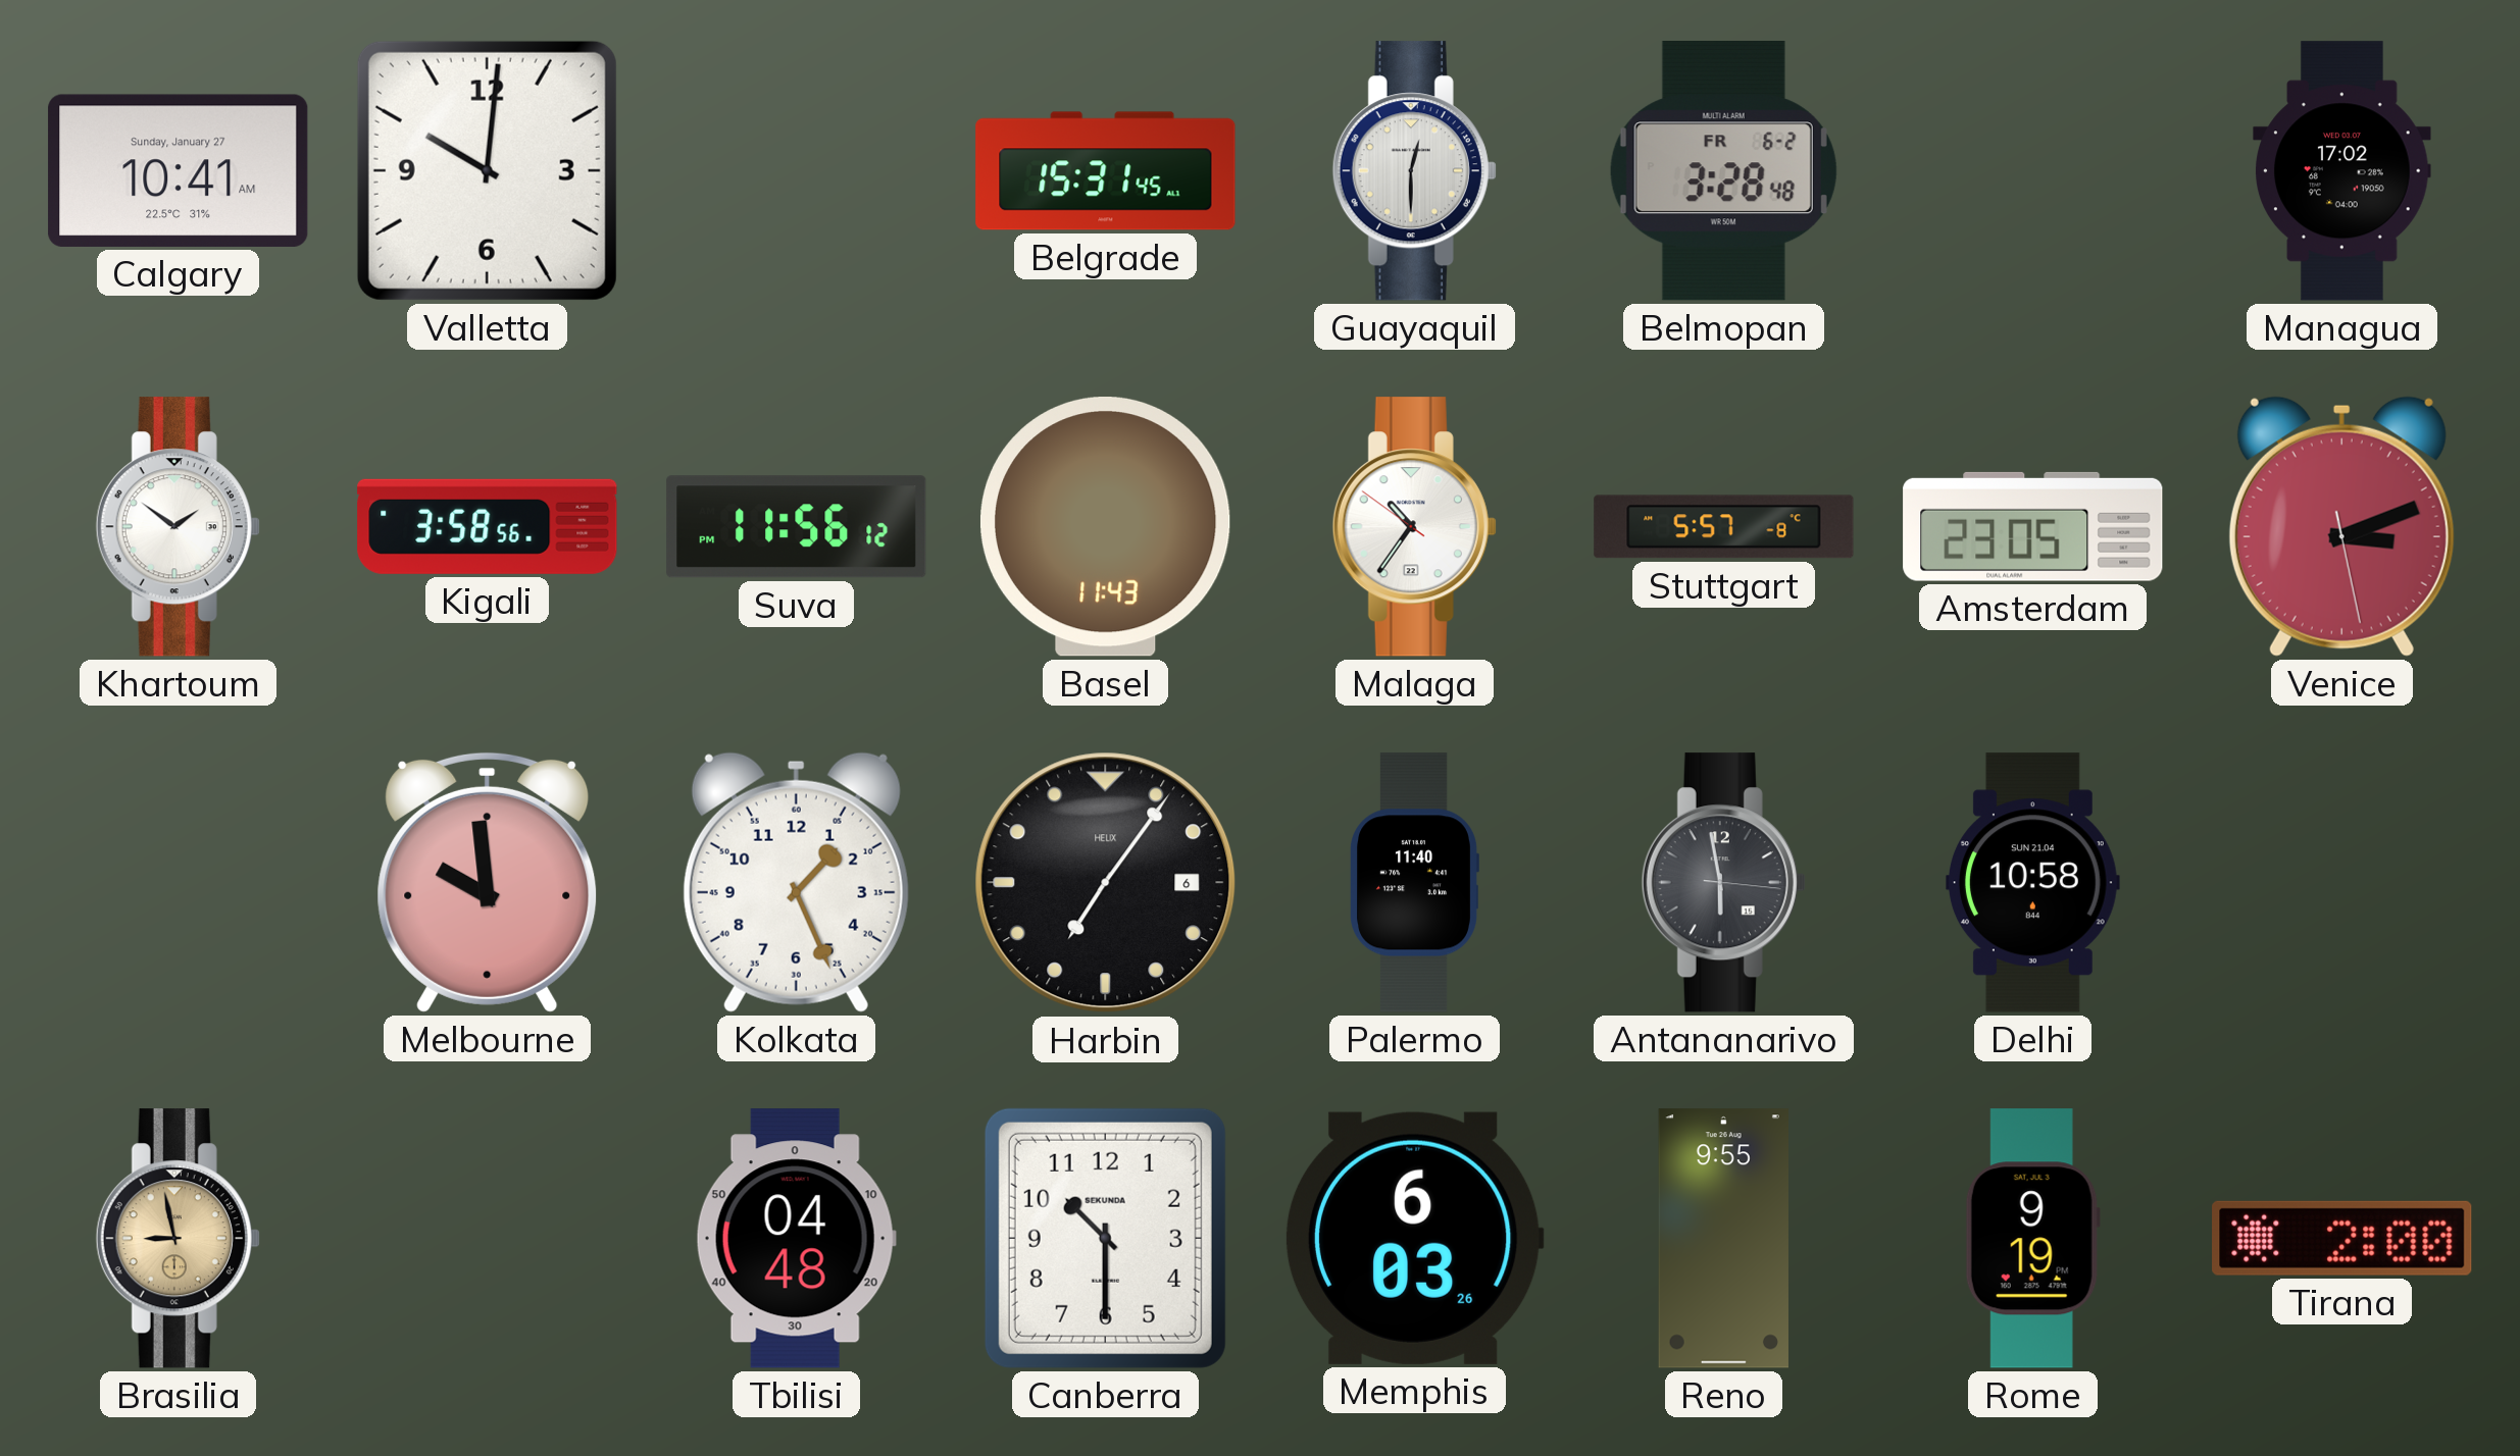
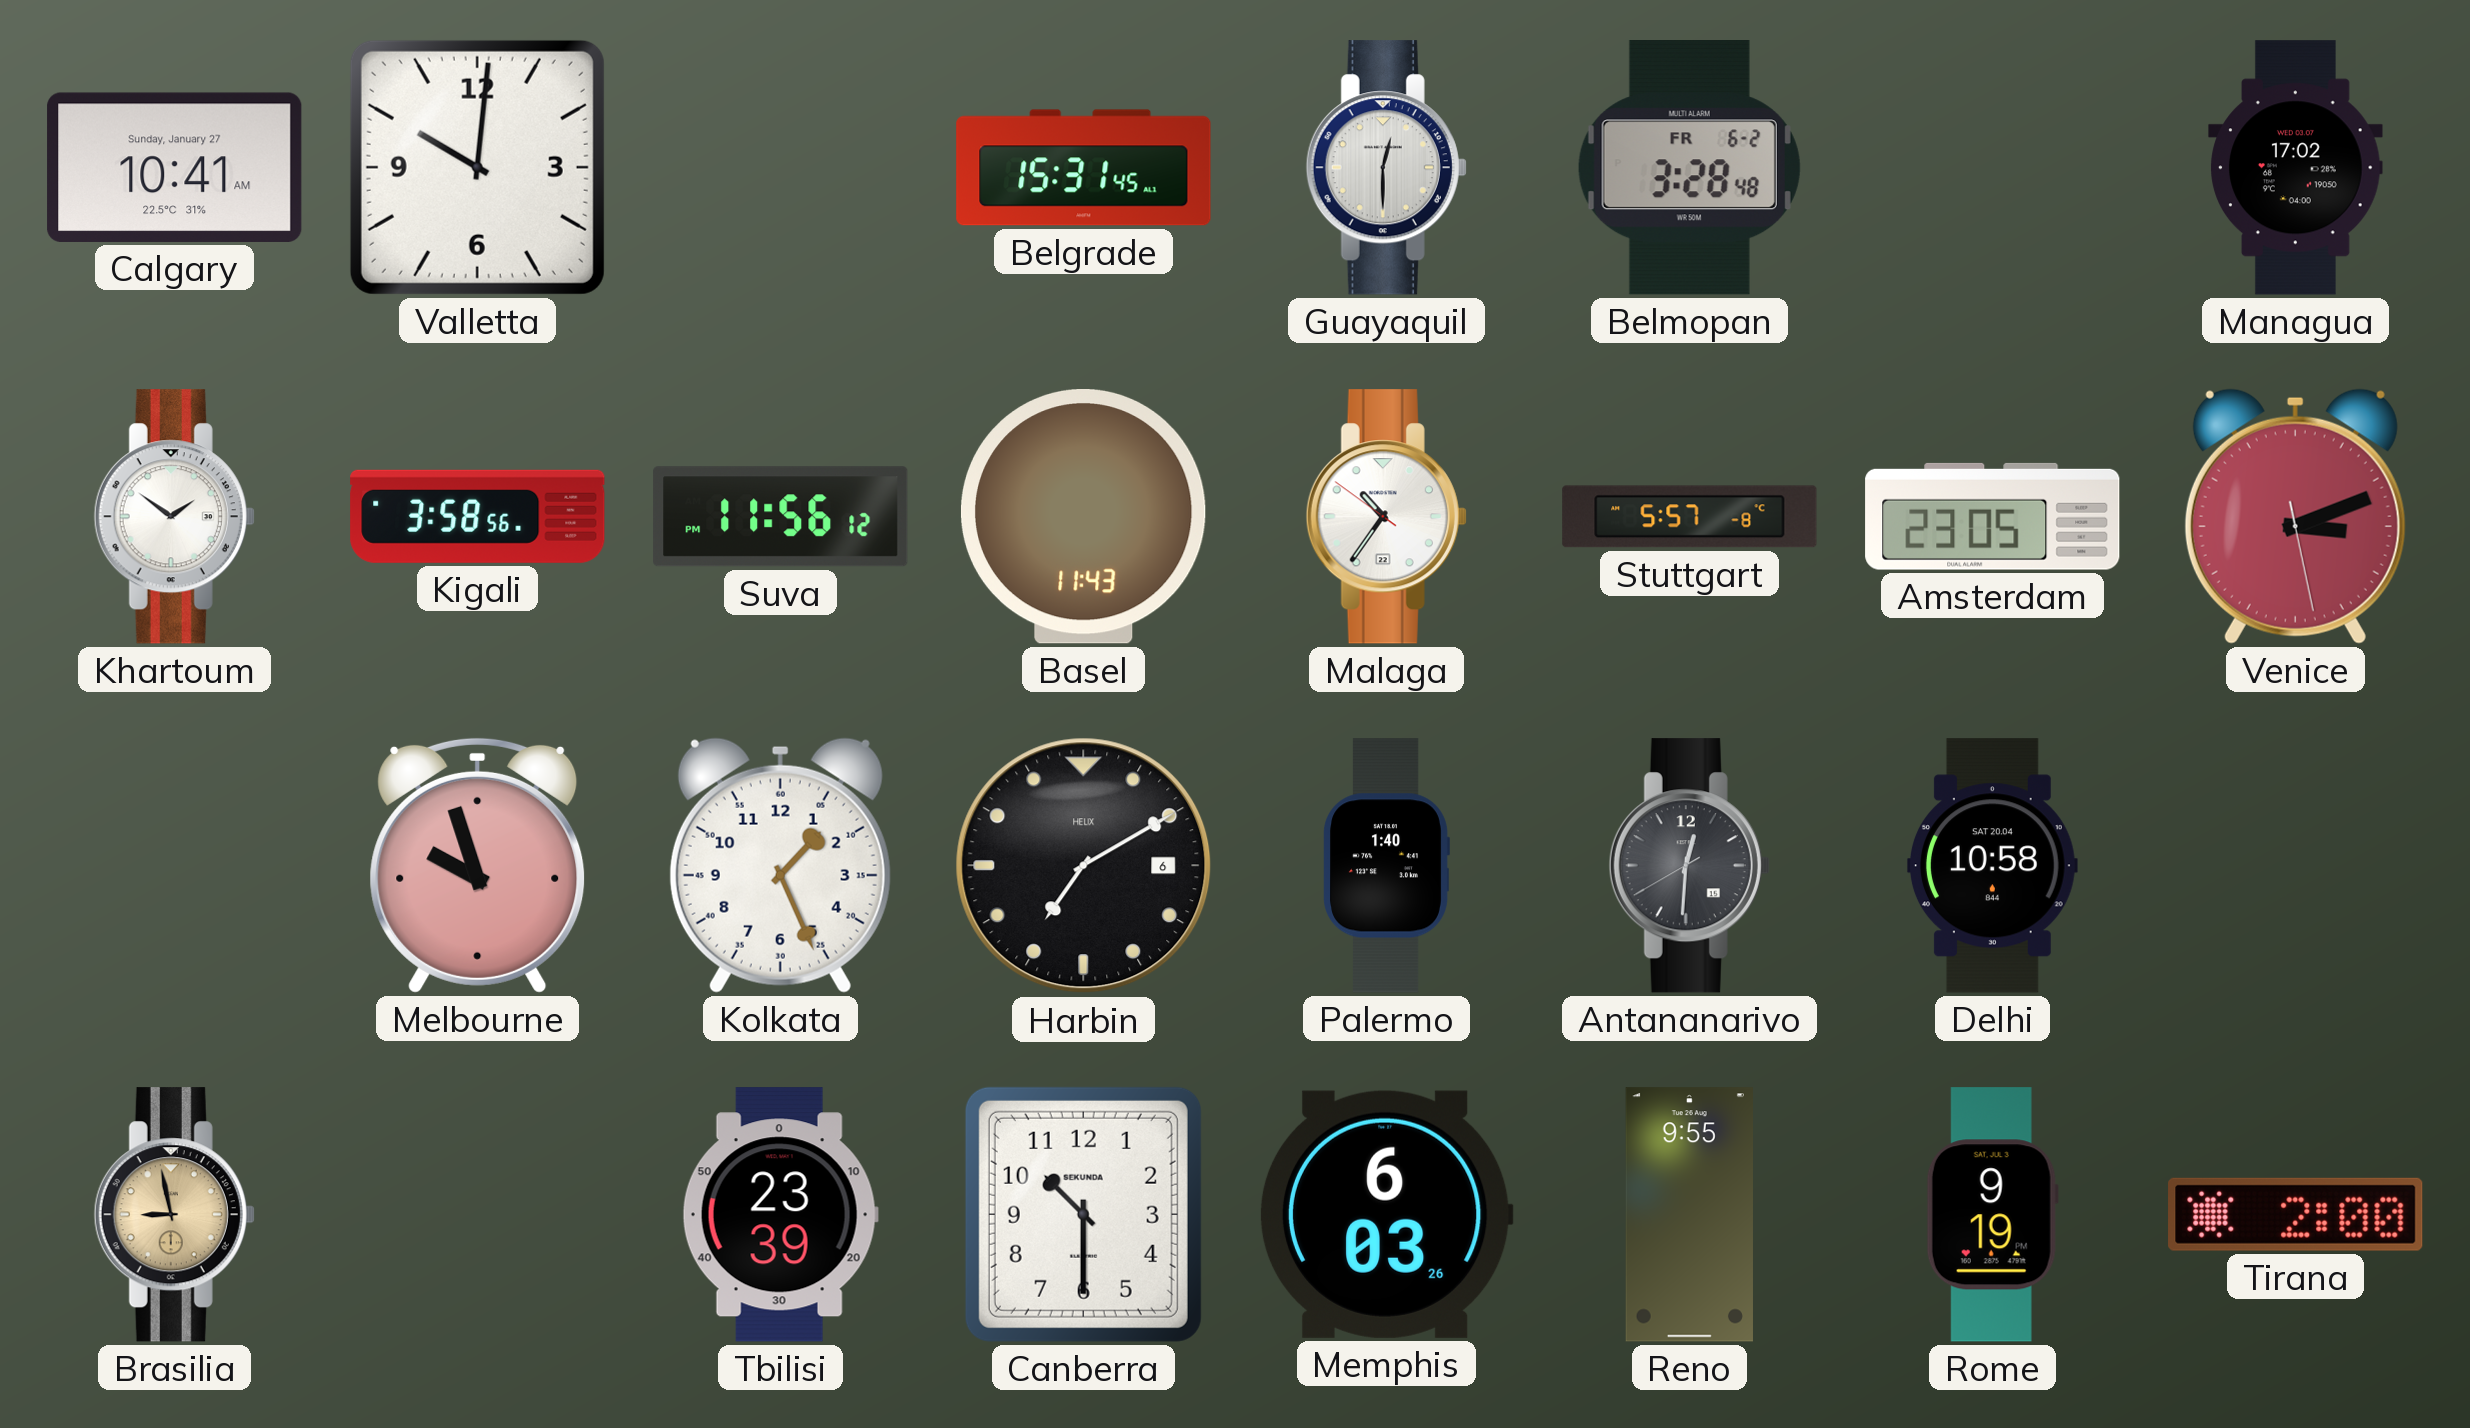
Melbourne: 9:59 -> 9:57
Harbin: 7:06 -> 7:10
Palermo: 11:40 -> 1:40
Antananarivo: 5:58 -> 12:30
Delhi date: SUN 21.04 -> SAT 20.04
Tbilisi: 04:48 -> 23:39
